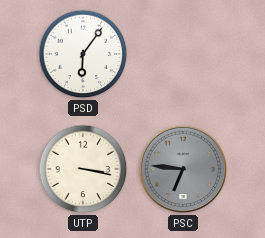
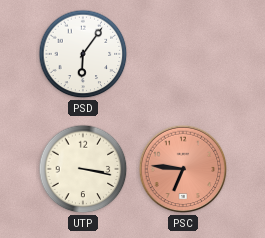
PSC dial: grey -> salmon
